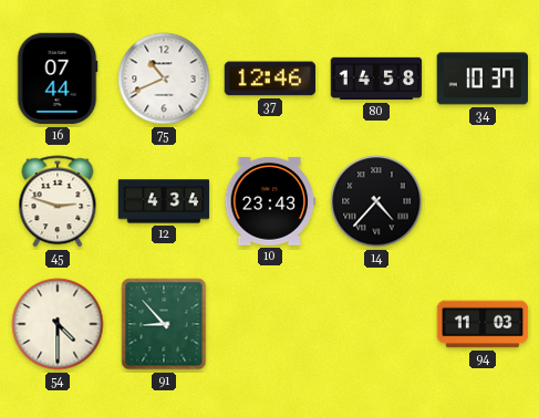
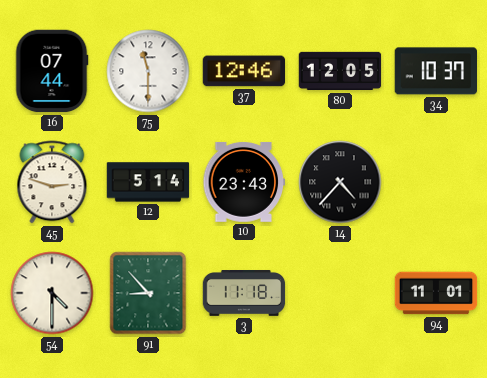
75: 10:41 -> 11:30
80: 14:58 -> 12:05
12: 4:34 -> 5:14
3: none -> 11:18
94: 11:03 -> 11:01
